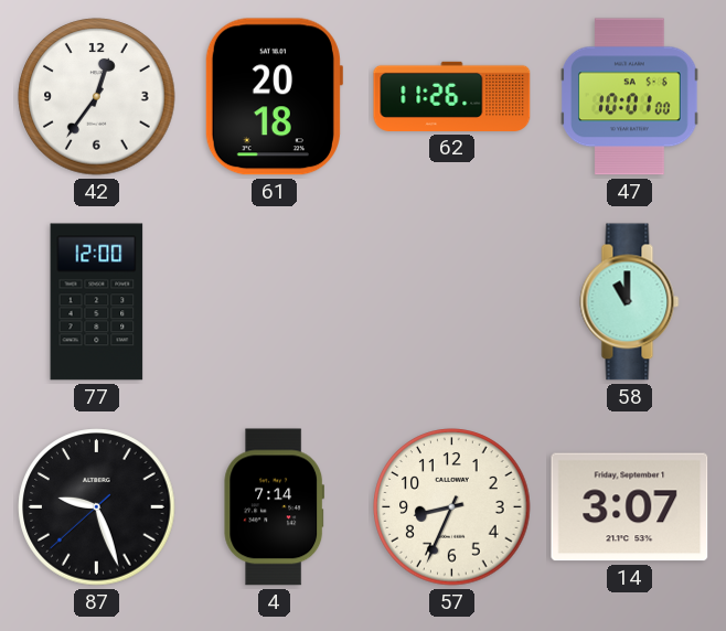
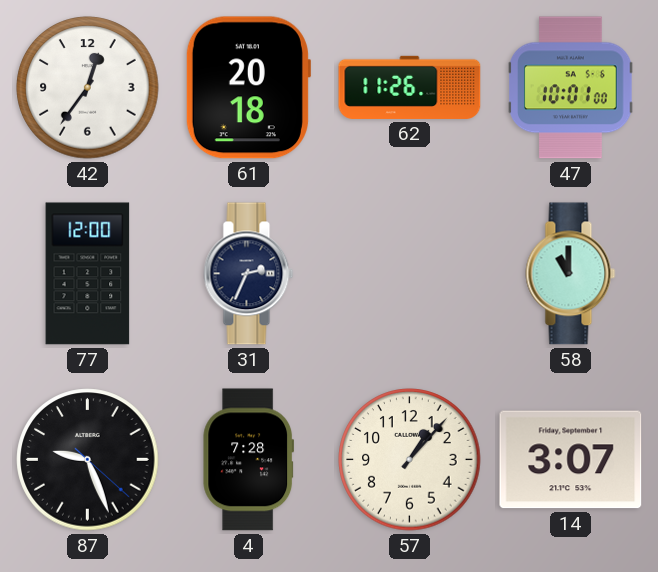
31: none -> 2:34
87: 9:26:38 -> 9:26:22
4: 7:14 -> 7:28
57: 8:34 -> 1:07
